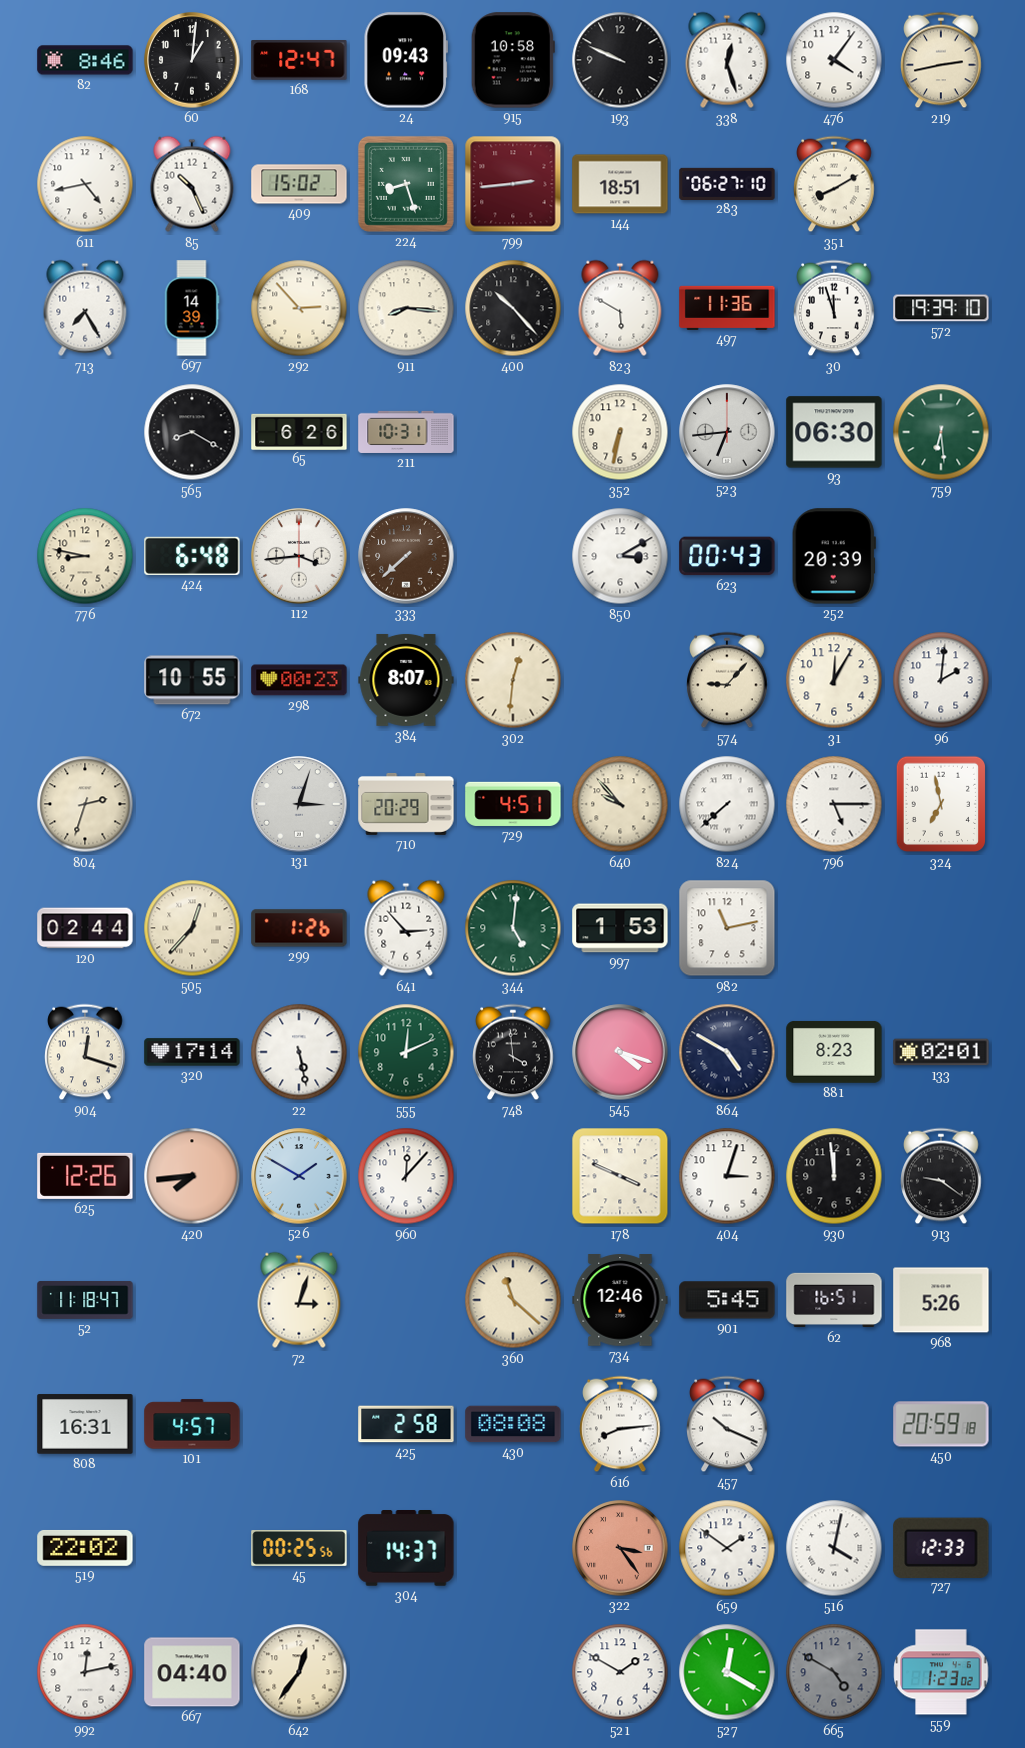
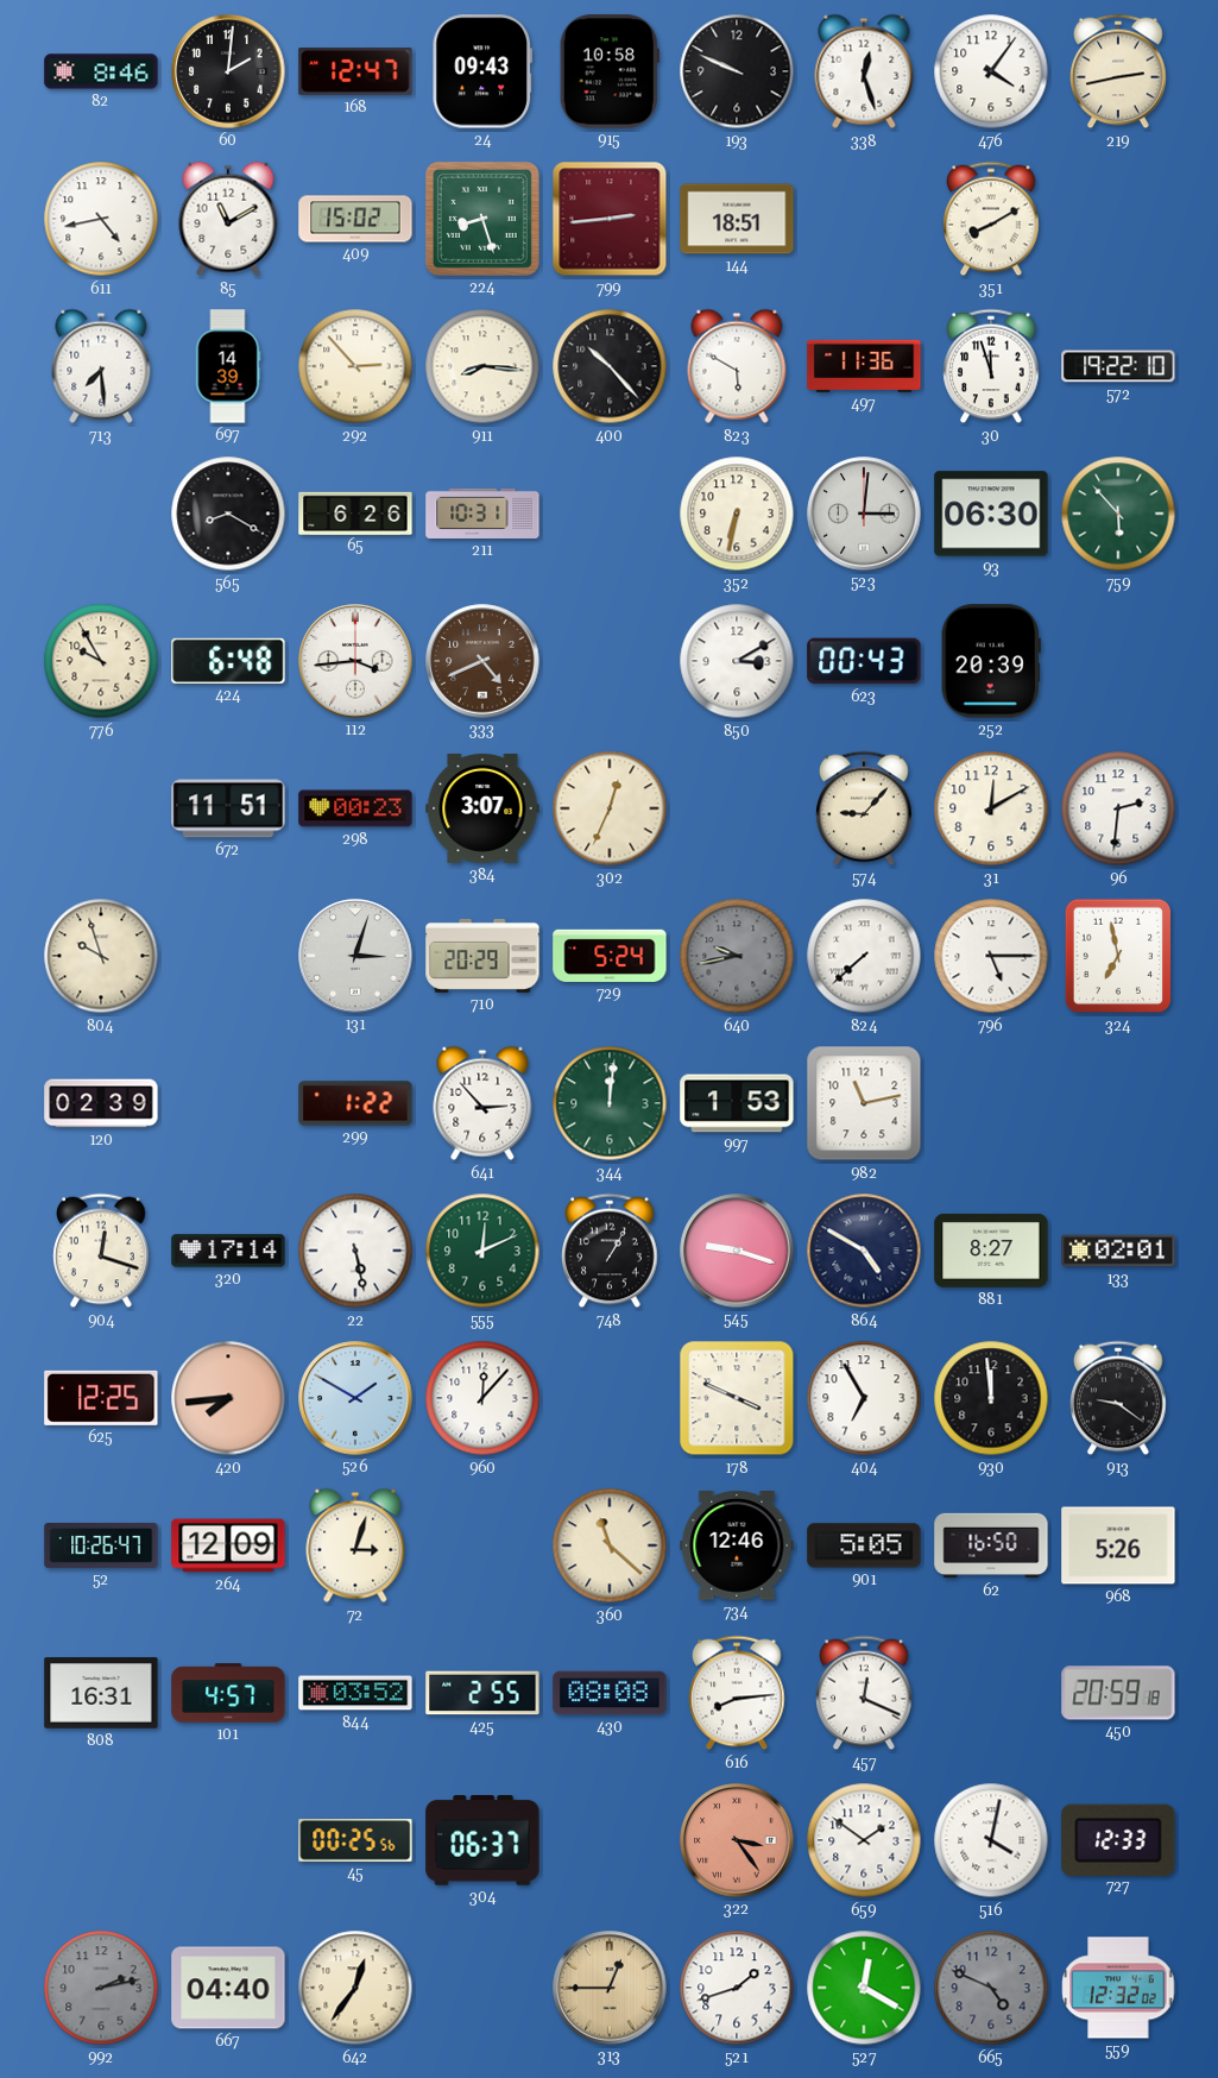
60: 1:01 -> 2:01
85: 10:26 -> 11:10
283: 06:27 -> none
713: 7:25 -> 7:29
572: 19:39 -> 19:22
523: 6:44 -> 3:01
759: 6:29 -> 5:53
776: 8:47 -> 9:55
333: 7:38 -> 4:41
672: 10:55 -> 11:51
384: 8:07 -> 3:07
302: 12:31 -> 12:34
31: 12:05 -> 12:10
96: 2:01 -> 2:31
804: 2:33 -> 9:57
729: 4:51 -> 5:24
640: 9:53 -> 9:43
640 dial: cream -> grey
120: 02:44 -> 02:39
505: 12:37 -> none
299: 1:26 -> 1:22
344: 5:01 -> 12:01
748: 3:59 -> 1:05
545: 4:18 -> 9:18
881: 8:23 -> 8:27
625: 12:26 -> 12:25
404: 3:03 -> 6:55
52: 11:18 -> 10:26
264: none -> 12:09
901: 5:45 -> 5:05
62: 16:51 -> 16:50
844: none -> 03:52
425: 2:58 -> 2:55
457: 10:19 -> 12:19
519: 22:02 -> none
304: 14:37 -> 06:37
992: 12:13 -> 2:13
992 dial: white -> grey
313: none -> 12:45
521: 1:50 -> 1:42
665: 4:50 -> 4:49
559: 1:23 -> 12:32
